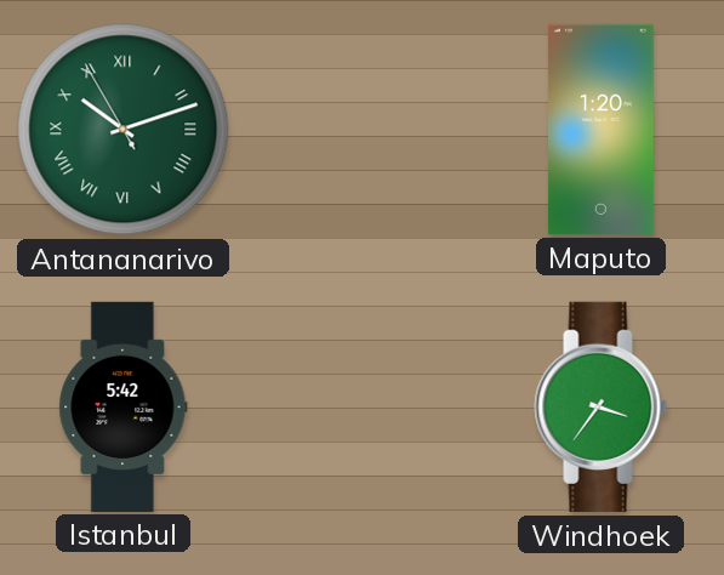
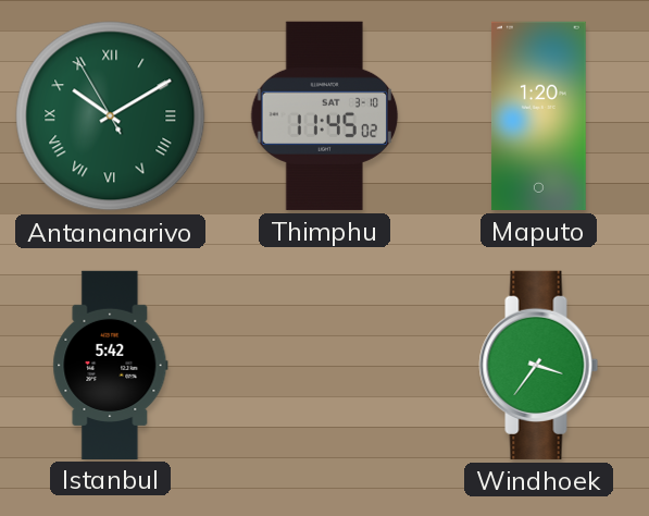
Antananarivo: 10:11 -> 10:09
Thimphu: none -> 11:45
